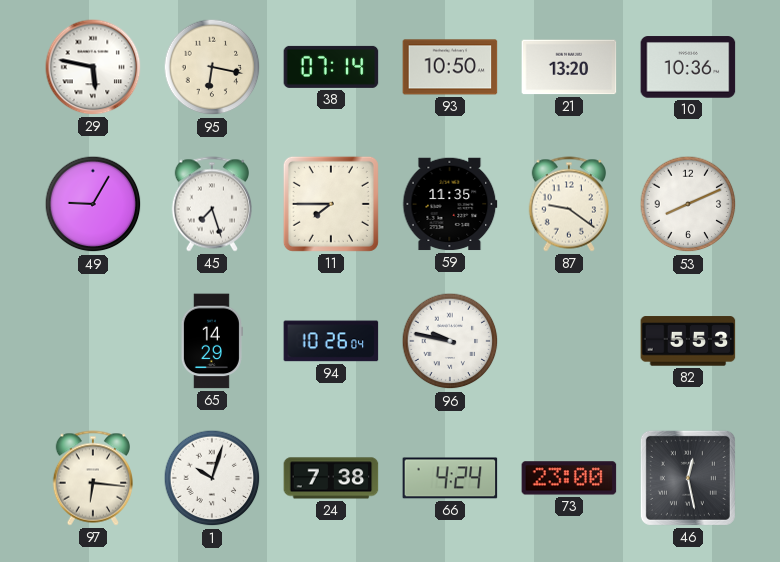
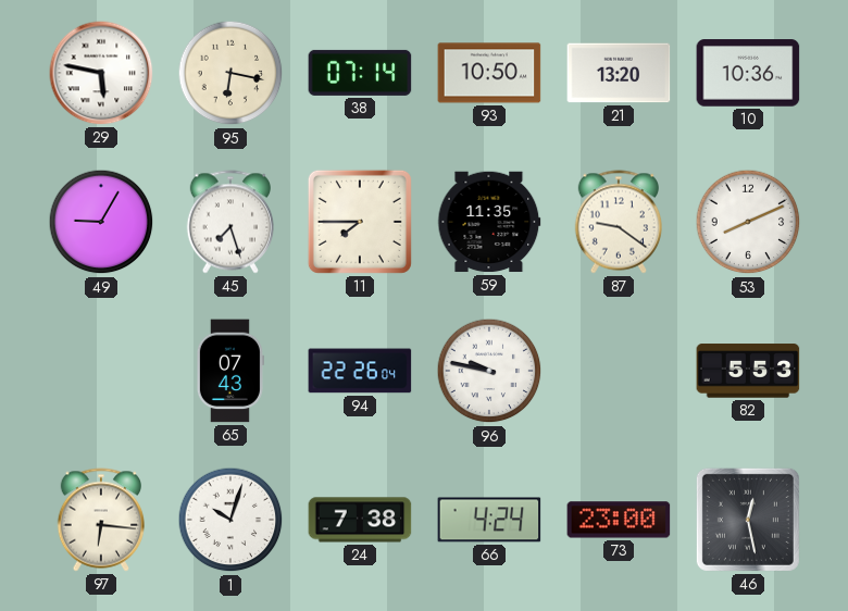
65: 14:29 -> 07:43
94: 10:26 -> 22:26
